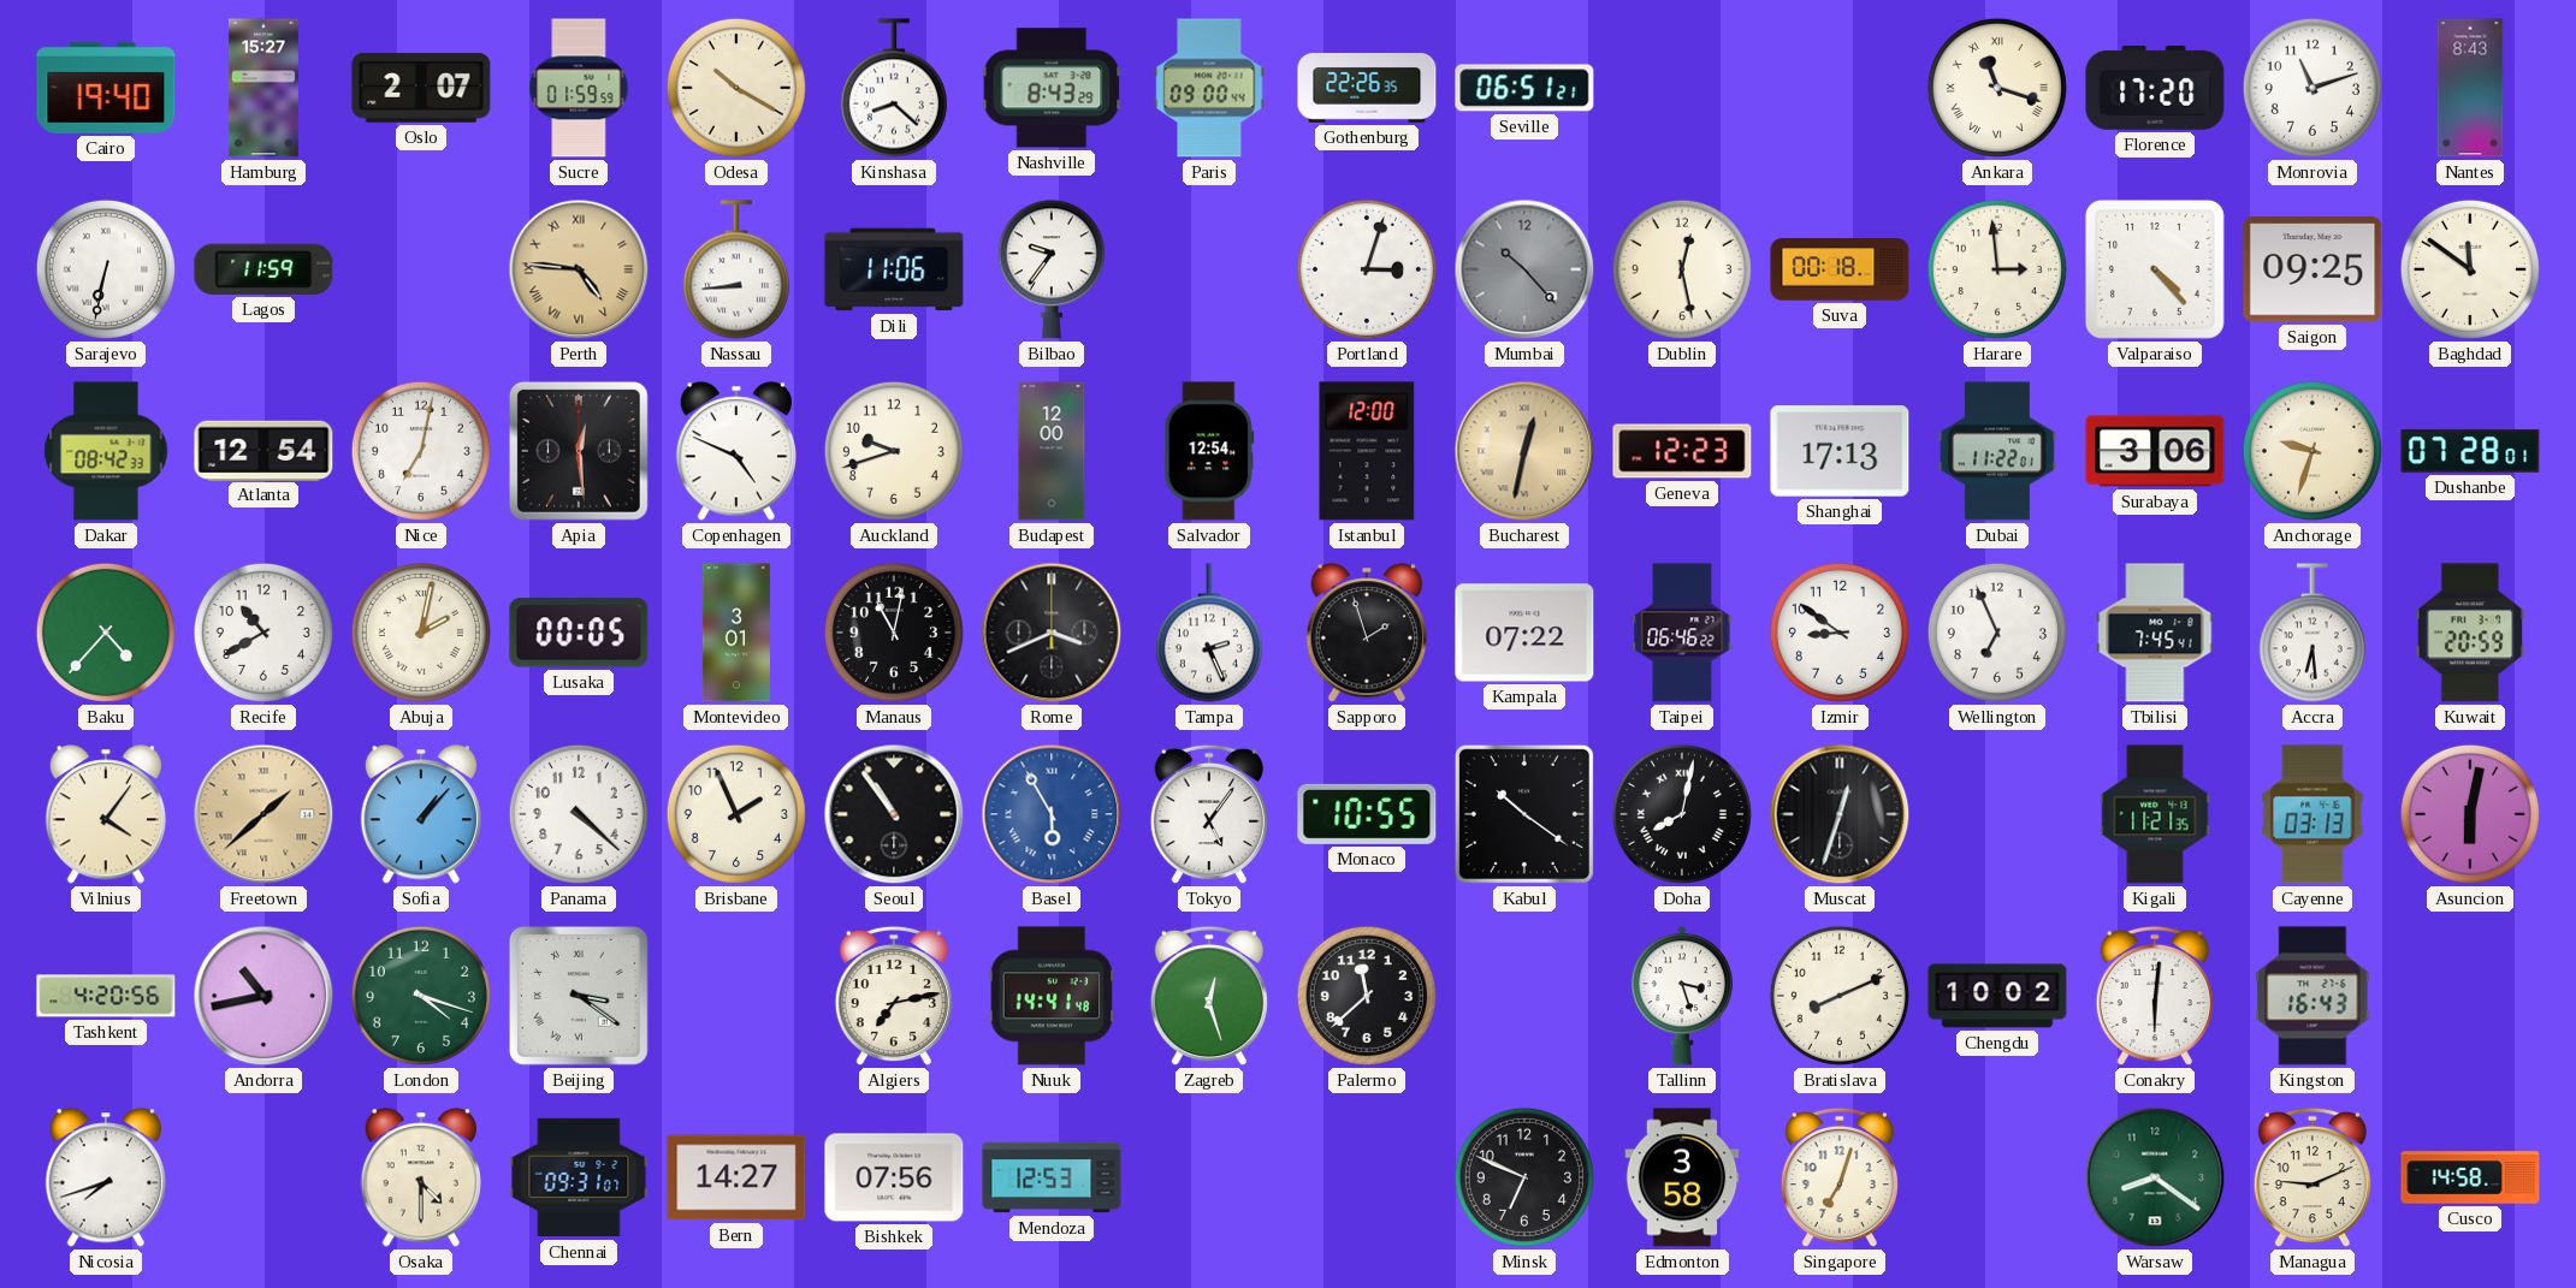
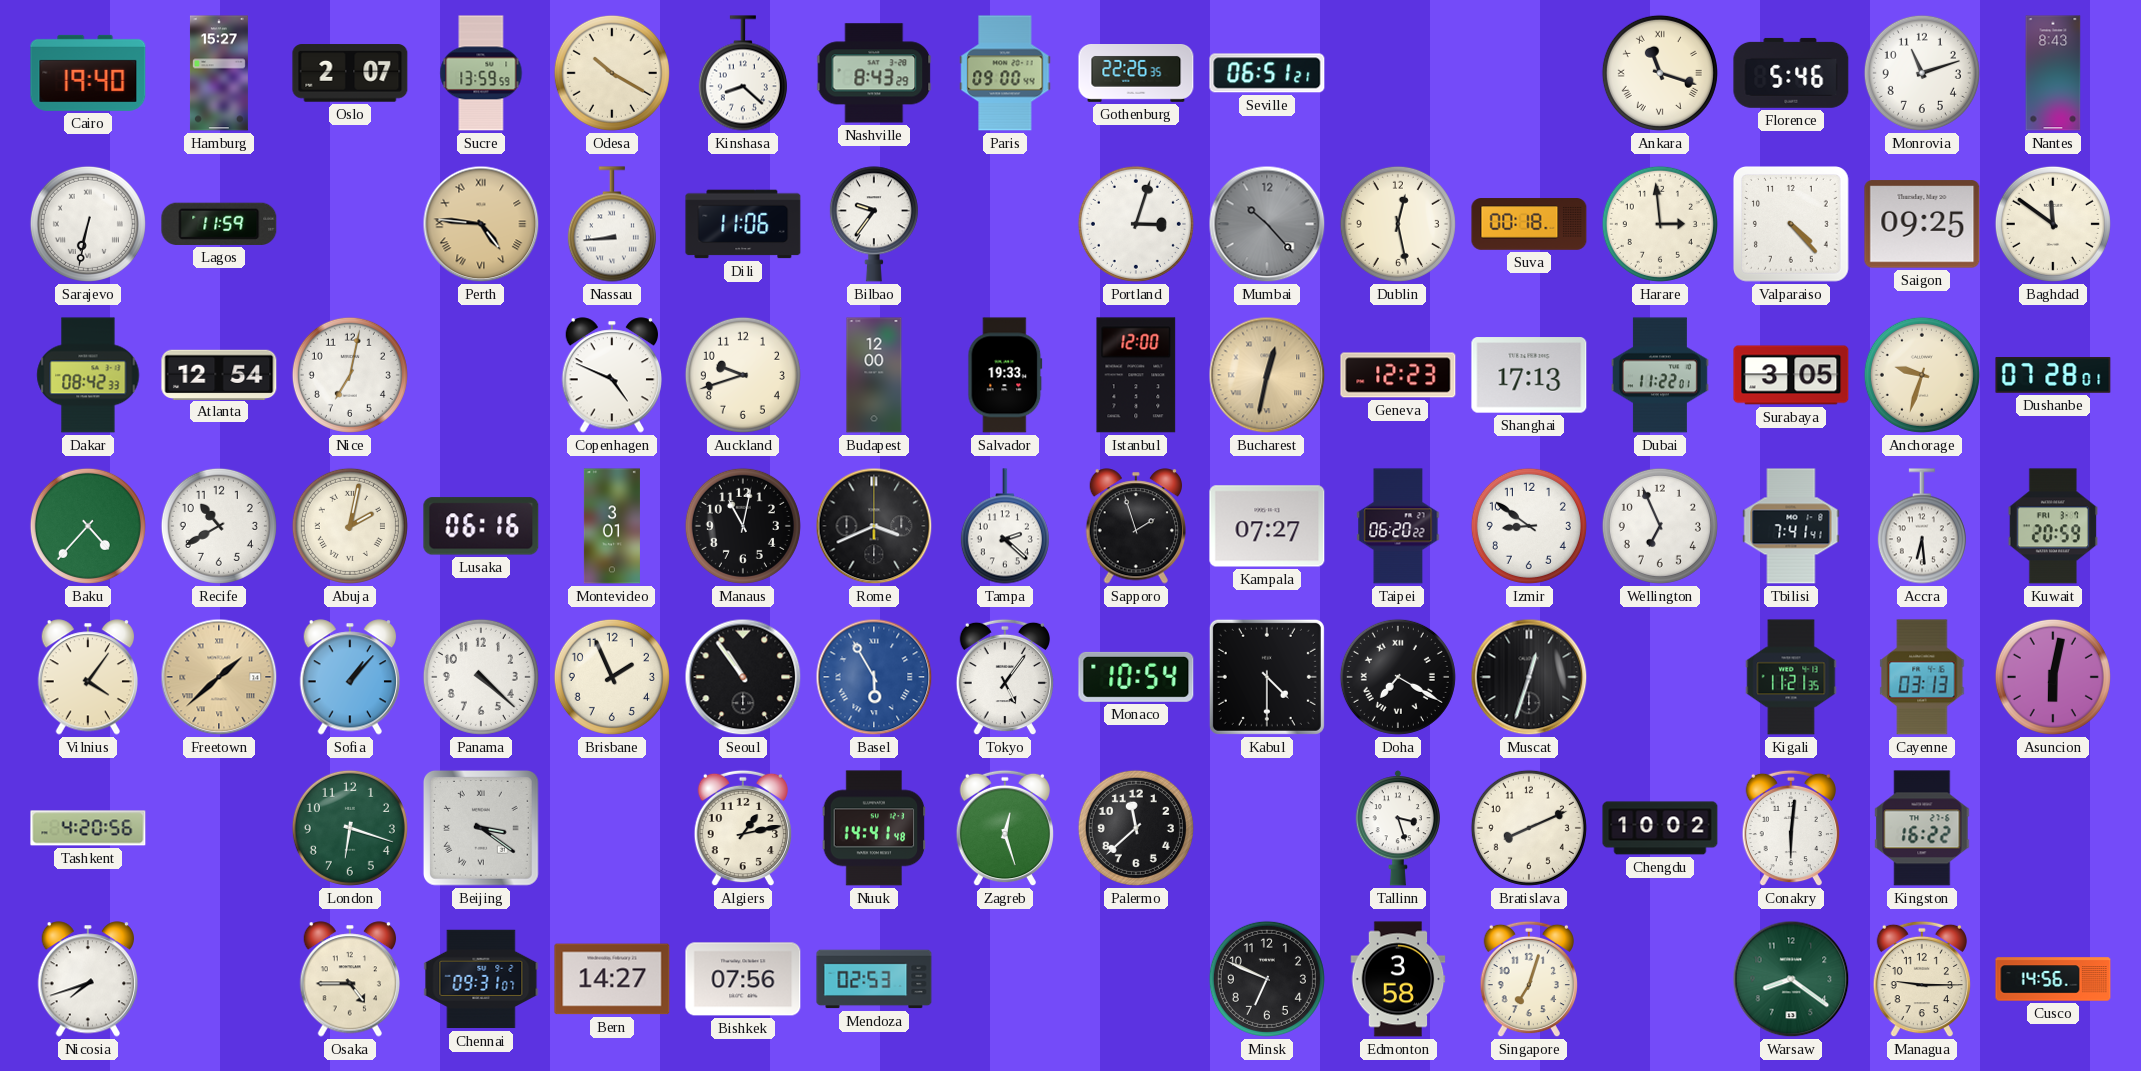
Sucre: 01:59 -> 13:59
Florence: 17:20 -> 5:46
Apia: 12:29 -> none
Salvador: 12:54 -> 19:33
Surabaya: 3:06 -> 3:05
Lusaka: 00:05 -> 06:16
Tampa: 2:26 -> 2:22
Kampala: 07:22 -> 07:27
Taipei: 06:46 -> 06:20
Tbilisi: 7:45 -> 7:41
Monaco: 10:55 -> 10:54
Kabul: 10:21 -> 4:30
Doha: 8:02 -> 7:20
Andorra: 10:43 -> none
London: 4:18 -> 6:18
Algiers: 7:13 -> 1:13
Kingston: 16:43 -> 16:22
Osaka: 4:30 -> 4:45
Mendoza: 12:53 -> 02:53
Managua: 9:11 -> 9:15
Cusco: 14:58 -> 14:56
